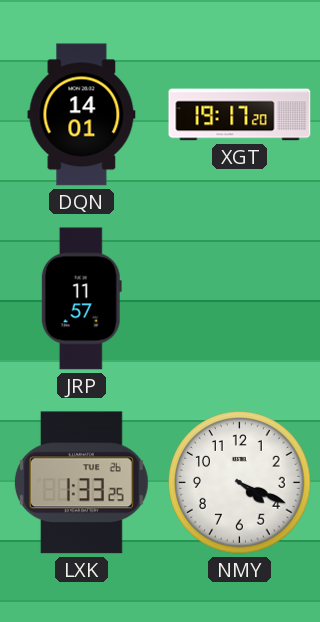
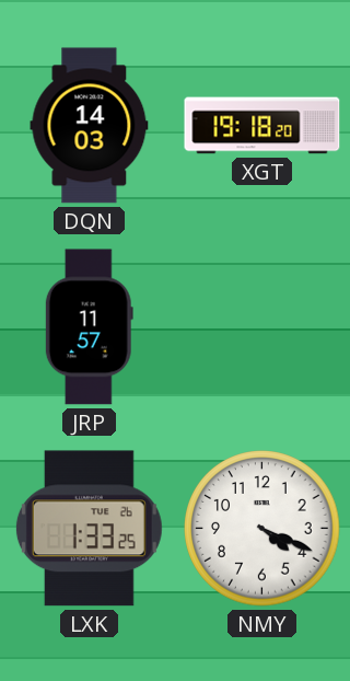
DQN: 14:01 -> 14:03
XGT: 19:17 -> 19:18
